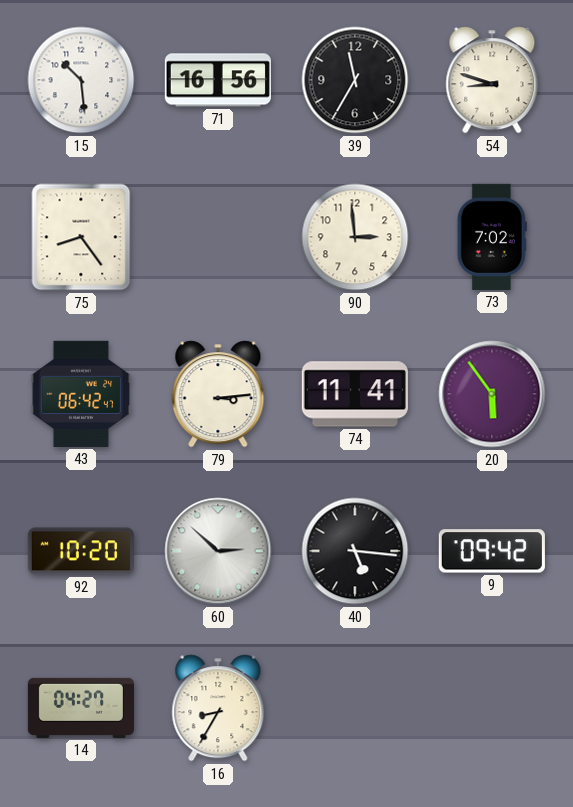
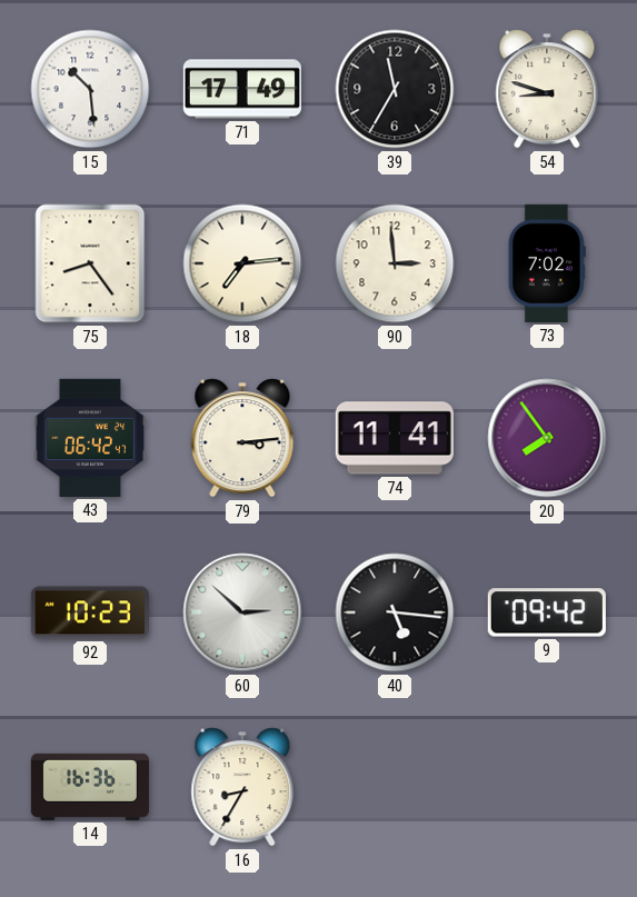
71: 16:56 -> 17:49
18: none -> 7:14
20: 5:54 -> 7:54
92: 10:20 -> 10:23
14: 04:27 -> 16:36
